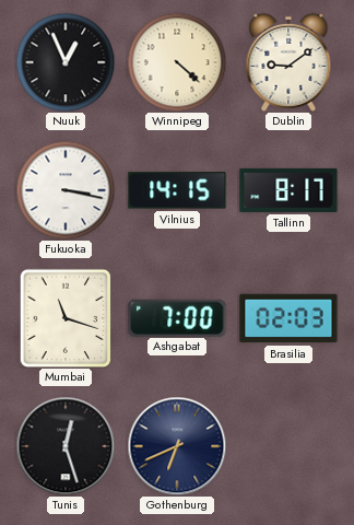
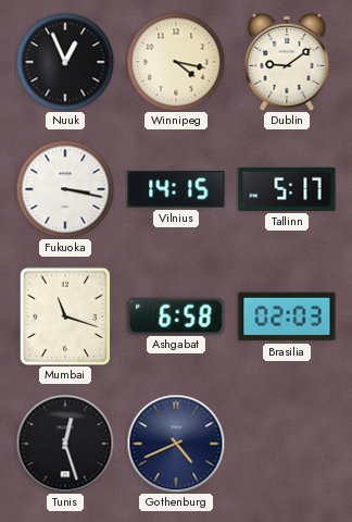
Winnipeg: 4:22 -> 4:17
Tallinn: 8:17 -> 5:17
Ashgabat: 7:00 -> 6:58
Gothenburg: 6:41 -> 4:41
